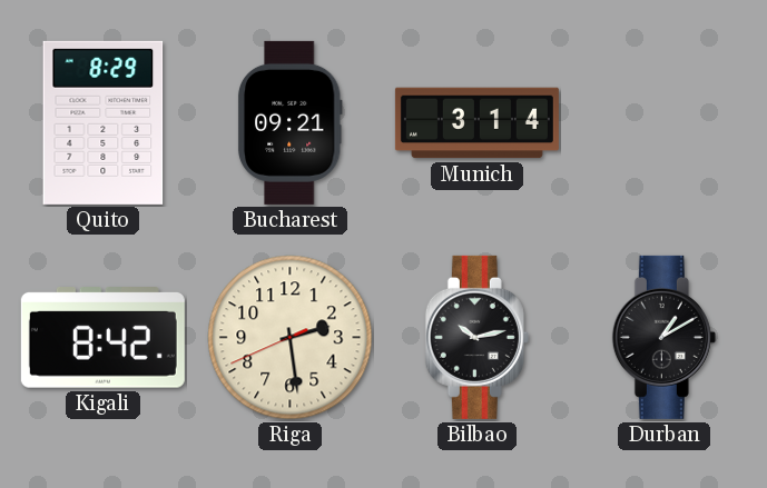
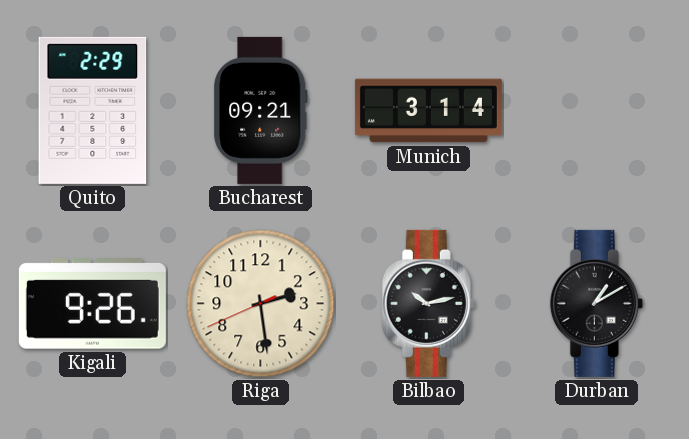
Quito: 8:29 -> 2:29
Kigali: 8:42 -> 9:26
